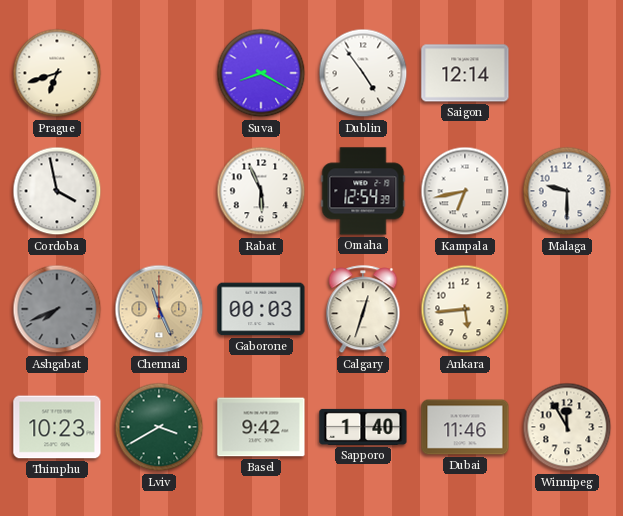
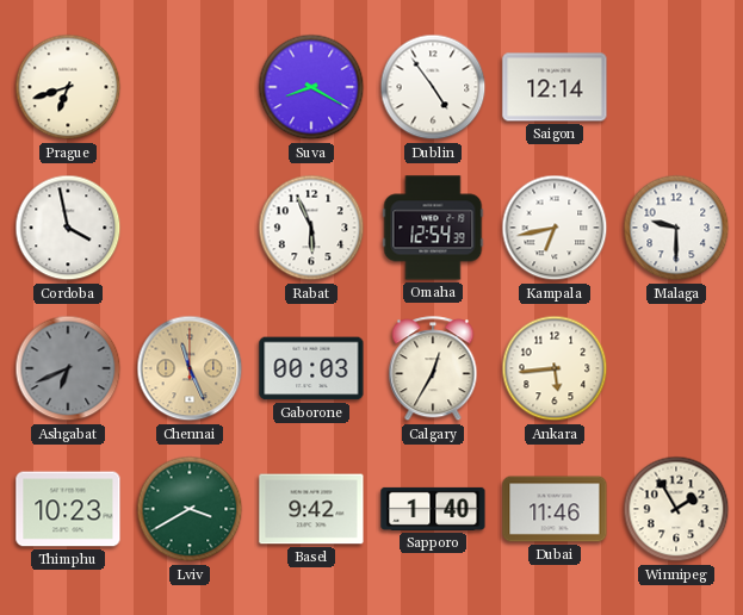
Ashgabat: 7:41 -> 6:41
Calgary: 12:33 -> 12:35
Winnipeg: 11:55 -> 1:55
